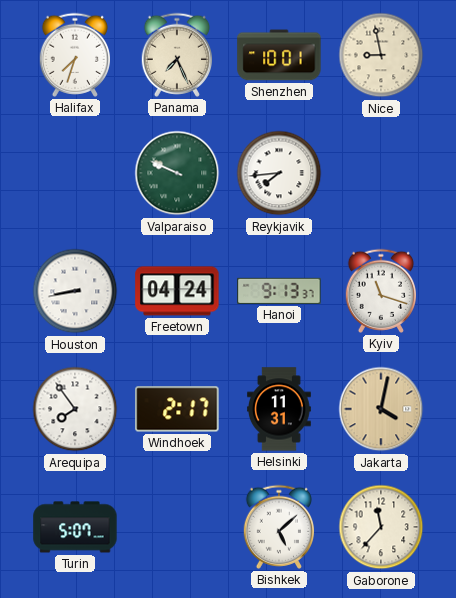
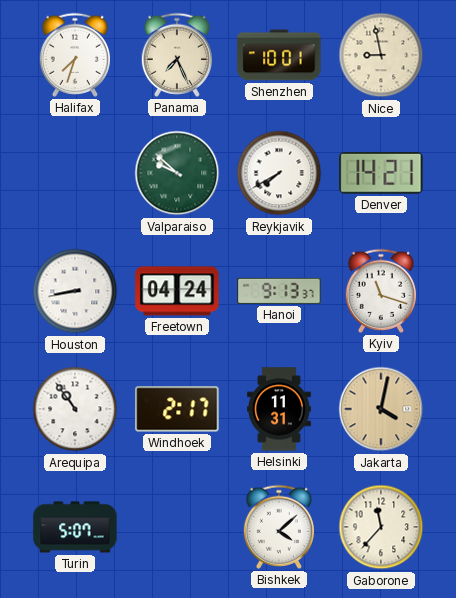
Valparaiso: 9:49 -> 9:52
Reykjavik: 7:44 -> 7:40
Denver: none -> 14:21
Arequipa: 7:54 -> 10:54
Bishkek: 5:08 -> 4:08
